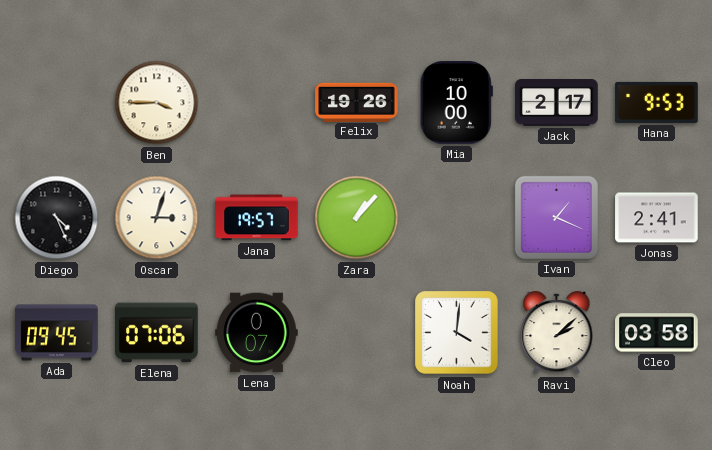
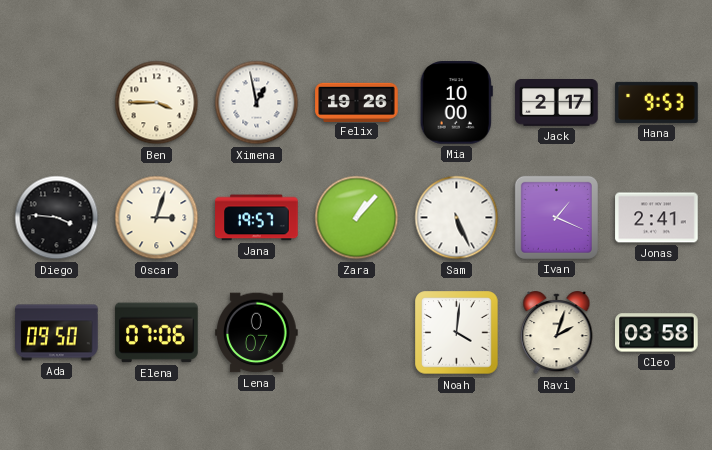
Ximena: none -> 12:58
Diego: 4:26 -> 3:46
Sam: none -> 5:26
Ada: 09:45 -> 09:50
Ravi: 2:08 -> 2:03
